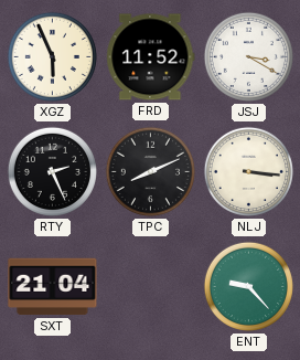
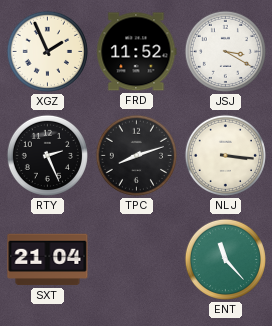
XGZ: 5:56 -> 1:56
TPC: 8:11 -> 8:12
ENT: 9:23 -> 11:23
